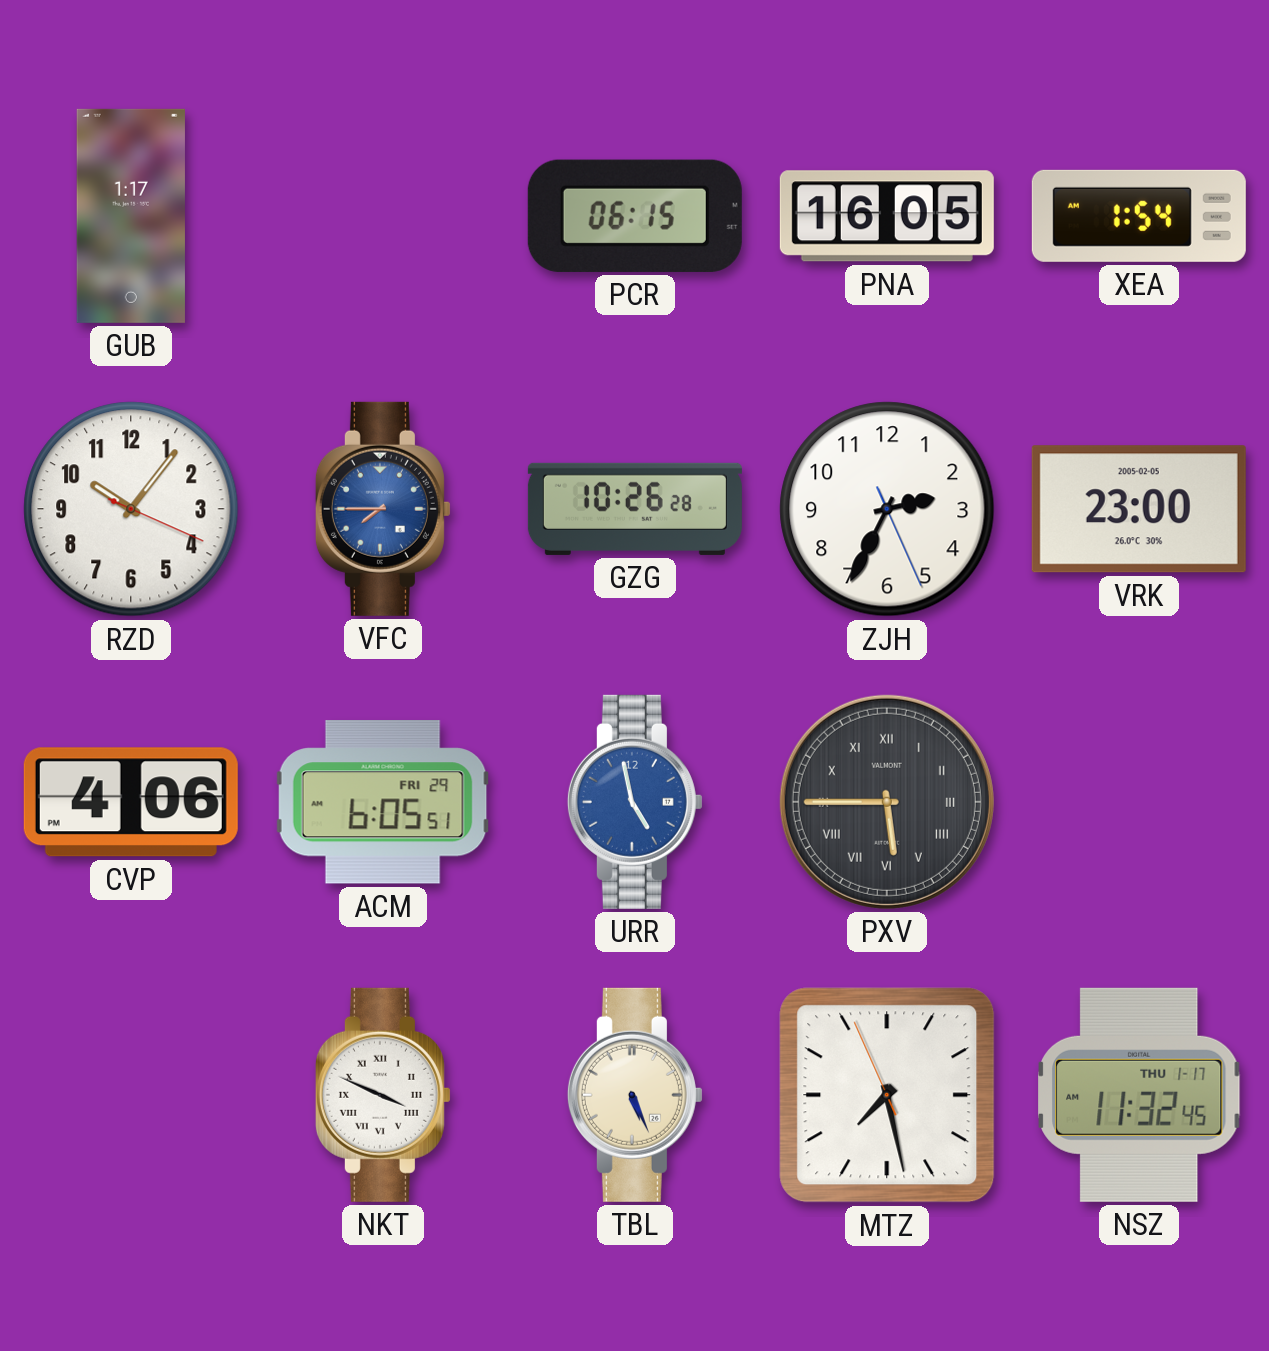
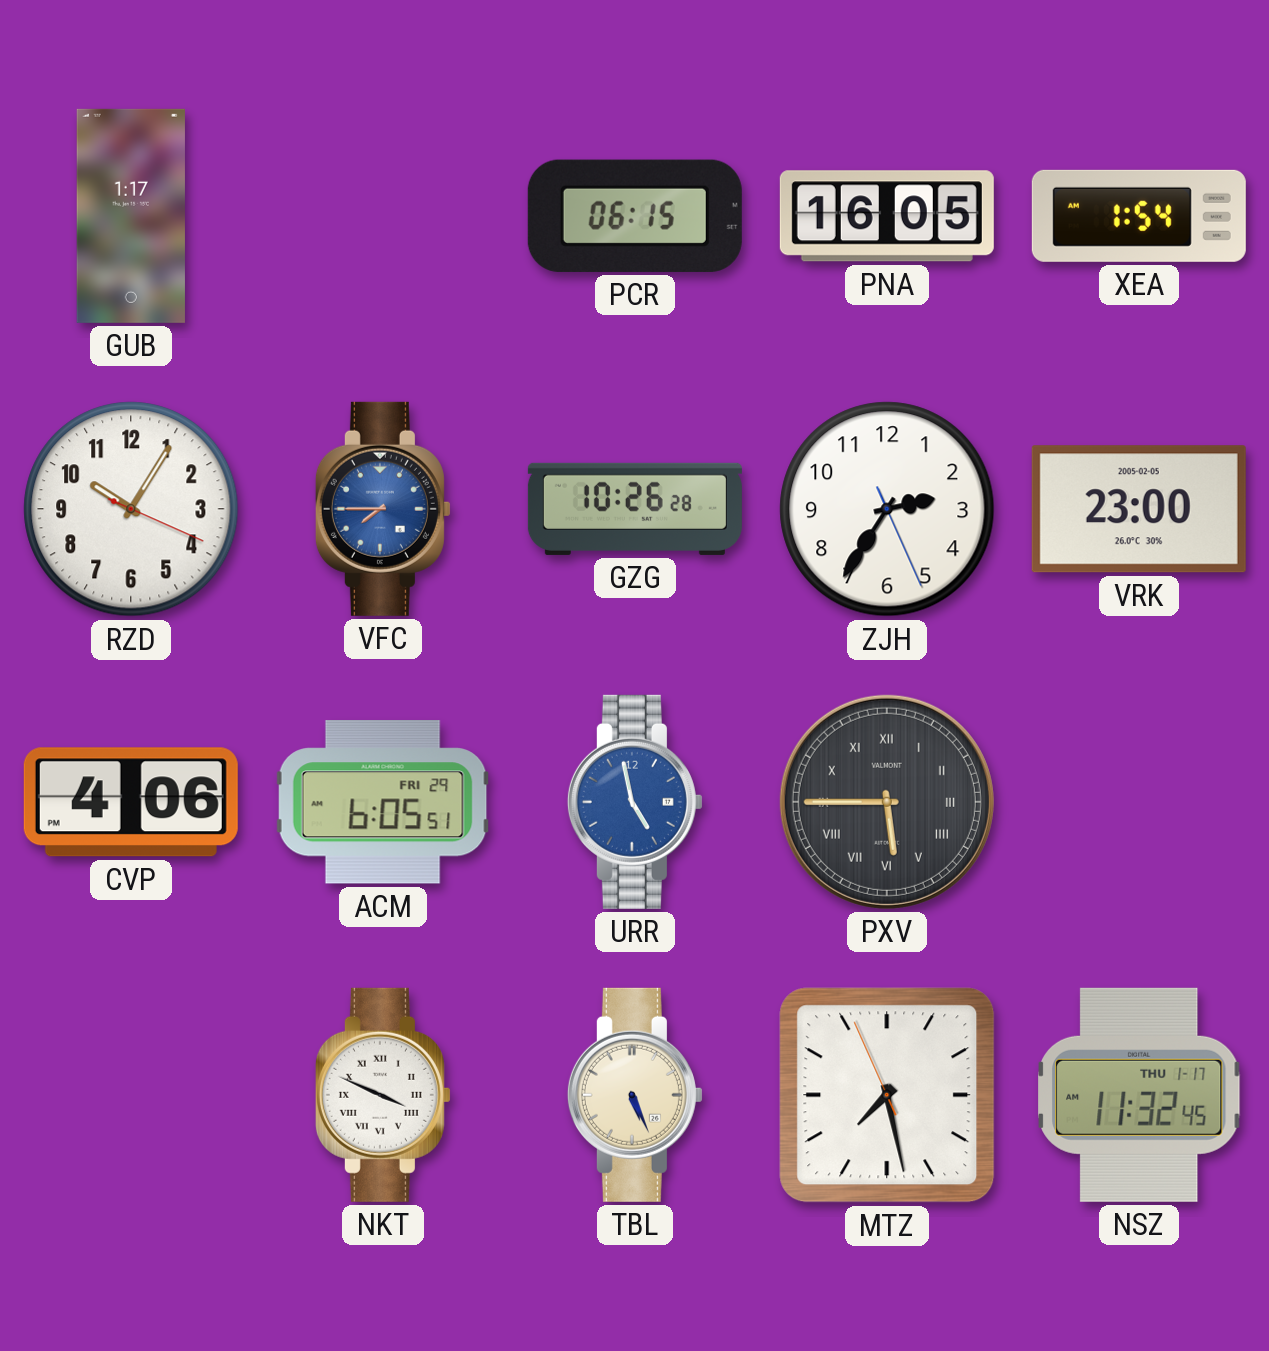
RZD: 10:06 -> 10:05
ZJH: 2:34 -> 2:35
